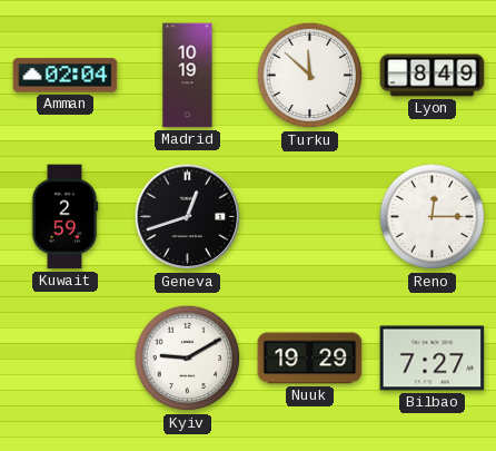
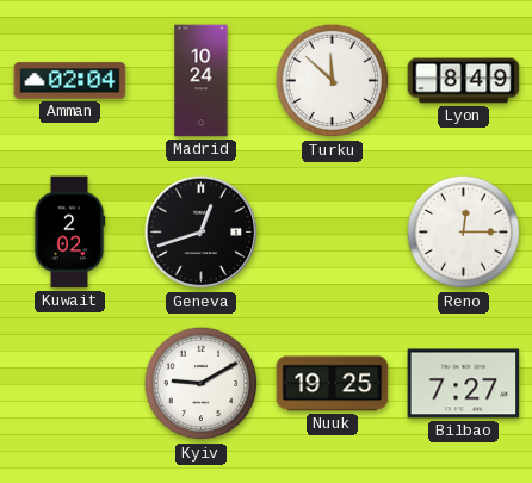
Madrid: 10:19 -> 10:24
Kuwait: 2:59 -> 2:02
Nuuk: 19:29 -> 19:25
